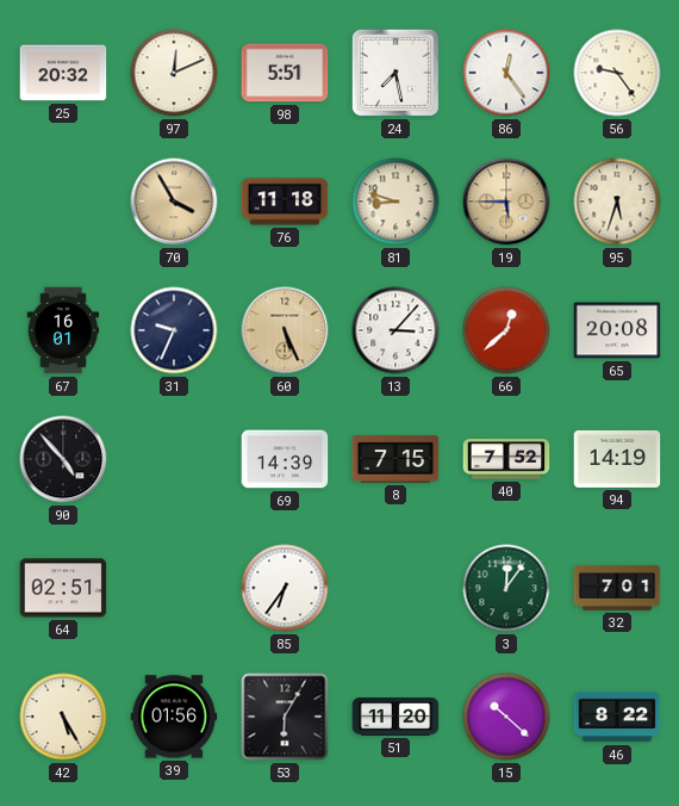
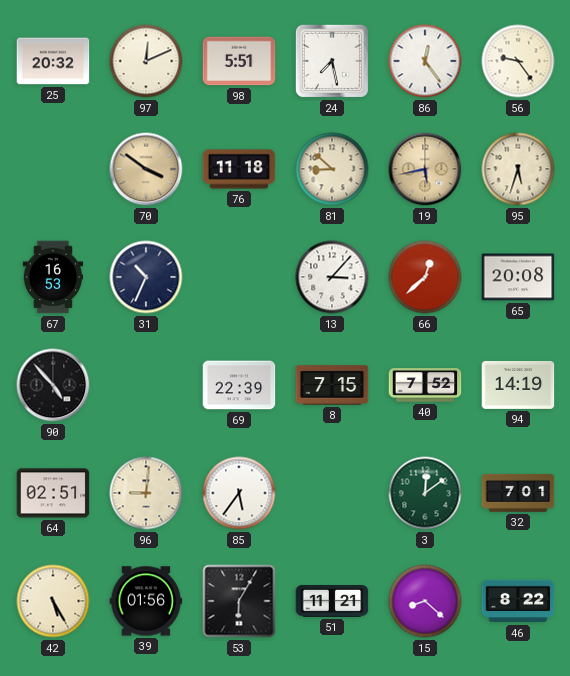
70: 3:55 -> 3:51
81: 8:48 -> 8:52
19: 5:45 -> 5:43
67: 16:01 -> 16:53
31: 9:34 -> 10:34
60: 5:26 -> none
69: 14:39 -> 22:39
96: none -> 9:01
85: 6:36 -> 5:36
3: 12:06 -> 12:09
51: 11:20 -> 11:21
15: 10:22 -> 8:22
